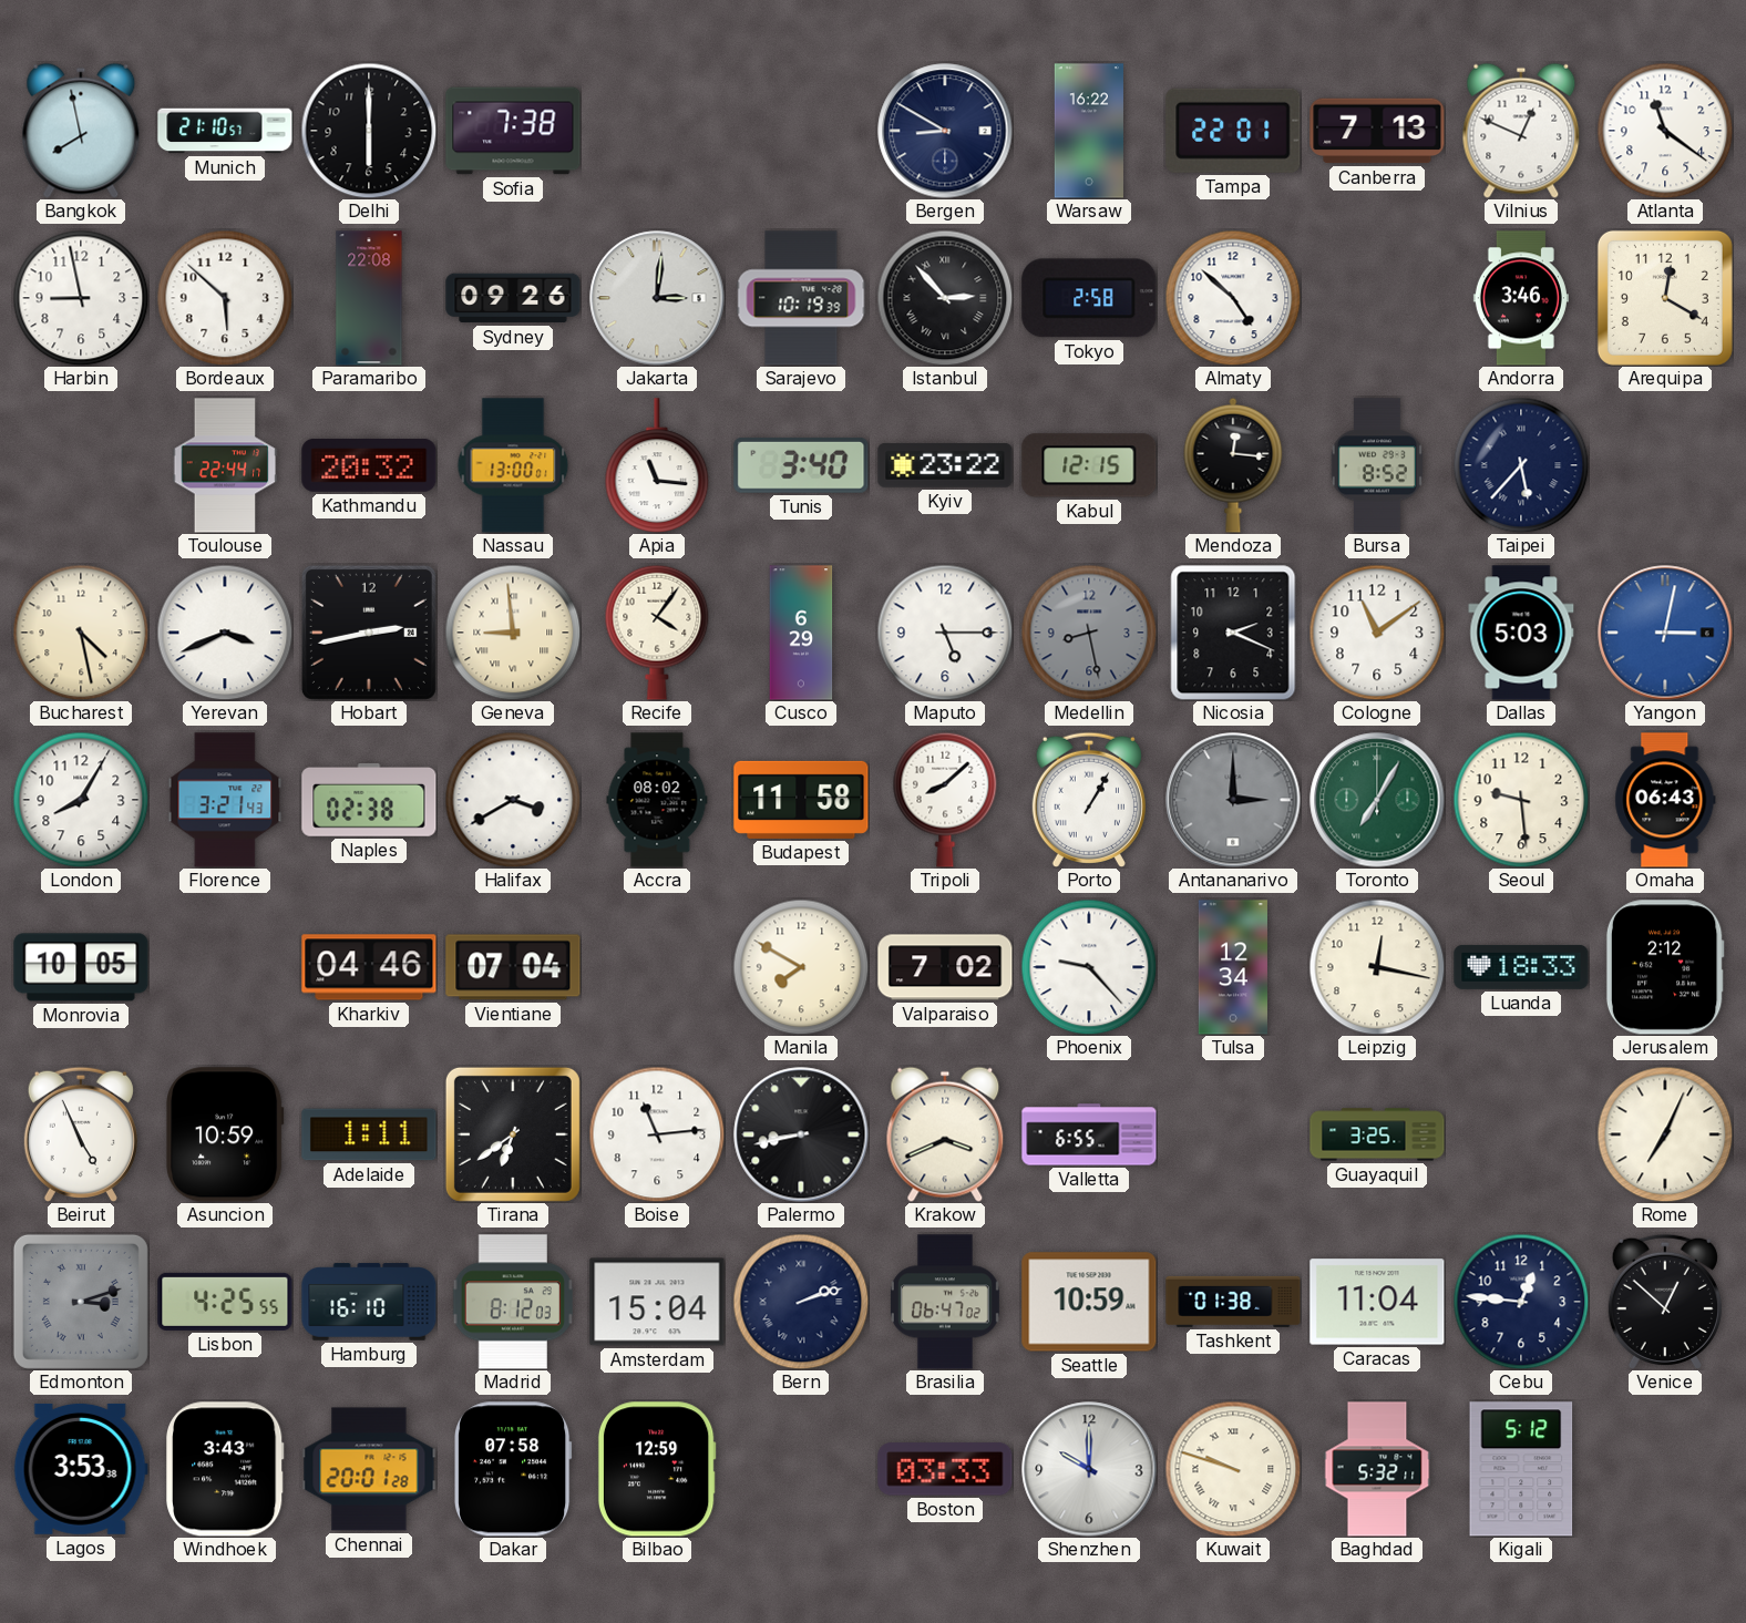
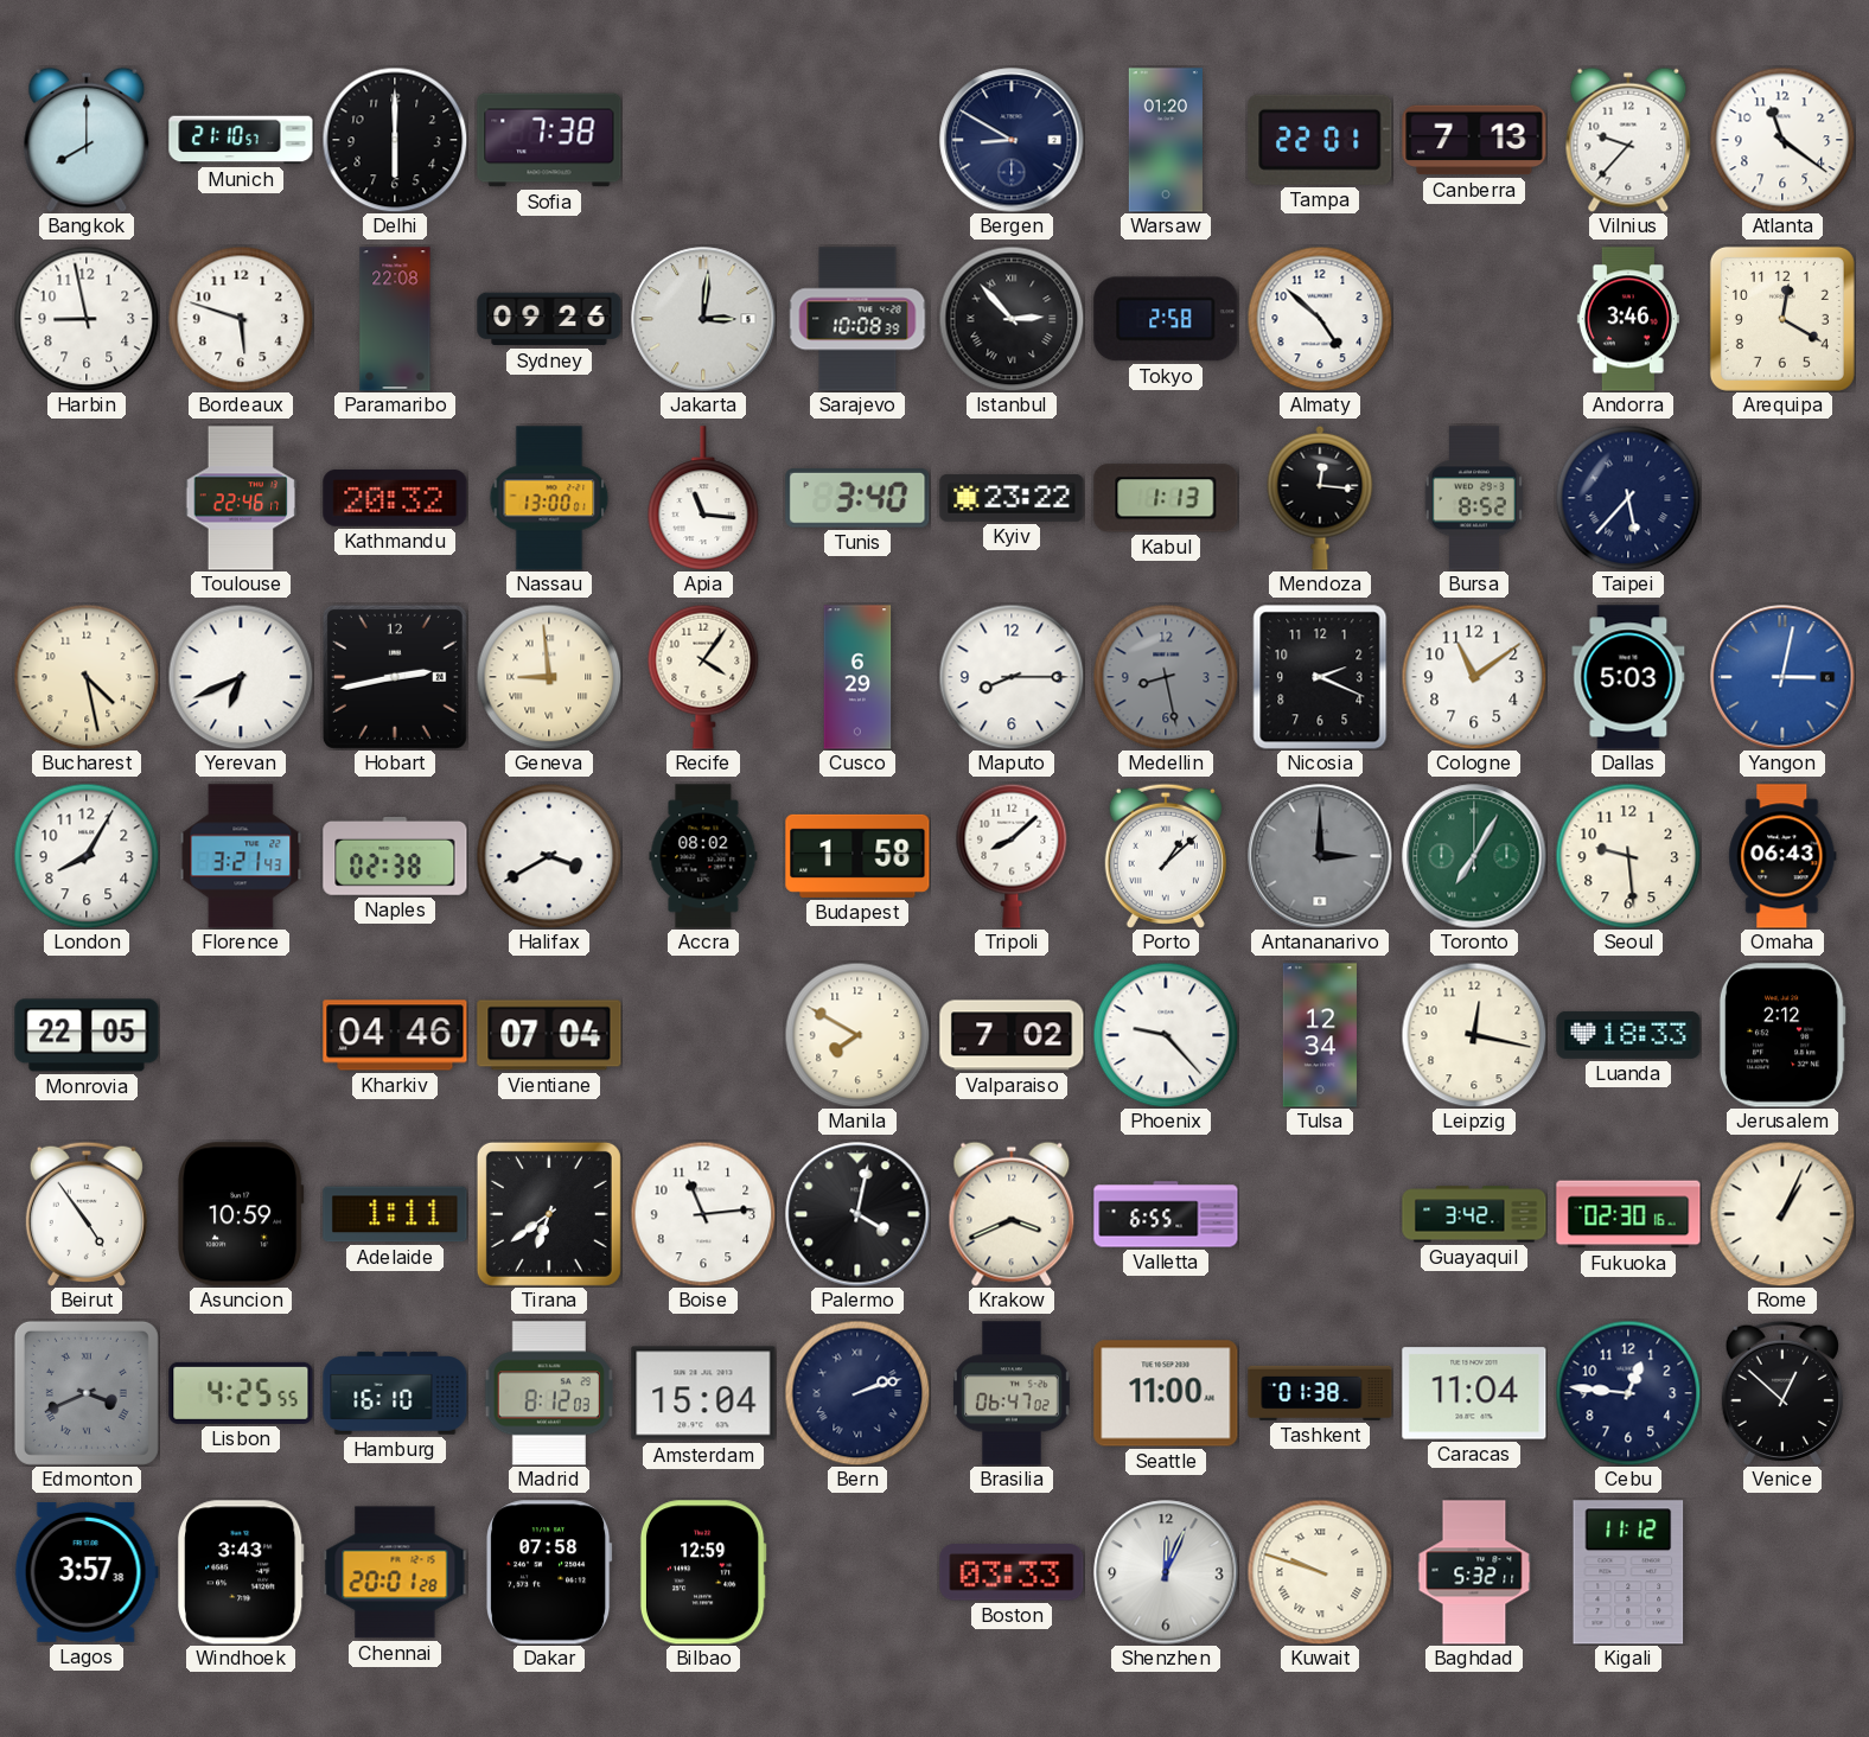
Bangkok: 7:58 -> 8:00
Warsaw: 16:22 -> 01:20
Vilnius: 12:49 -> 9:37
Bordeaux: 5:52 -> 5:48
Sarajevo: 10:19 -> 10:08
Toulouse: 22:44 -> 22:46
Kabul: 12:15 -> 1:13
Yerevan: 3:41 -> 6:41
Maputo: 5:15 -> 8:15
Budapest: 11:58 -> 1:58
Porto: 1:05 -> 1:08
Monrovia: 10:05 -> 22:05
Beirut: 4:56 -> 4:54
Palermo: 8:43 -> 4:02
Guayaquil: 3:25 -> 3:42
Fukuoka: none -> 02:30
Rome: 7:04 -> 1:04
Edmonton: 3:12 -> 3:41
Seattle: 10:59 -> 11:00
Lagos: 3:53 -> 3:57
Shenzhen: 10:00 -> 12:04
Kigali: 5:12 -> 11:12
